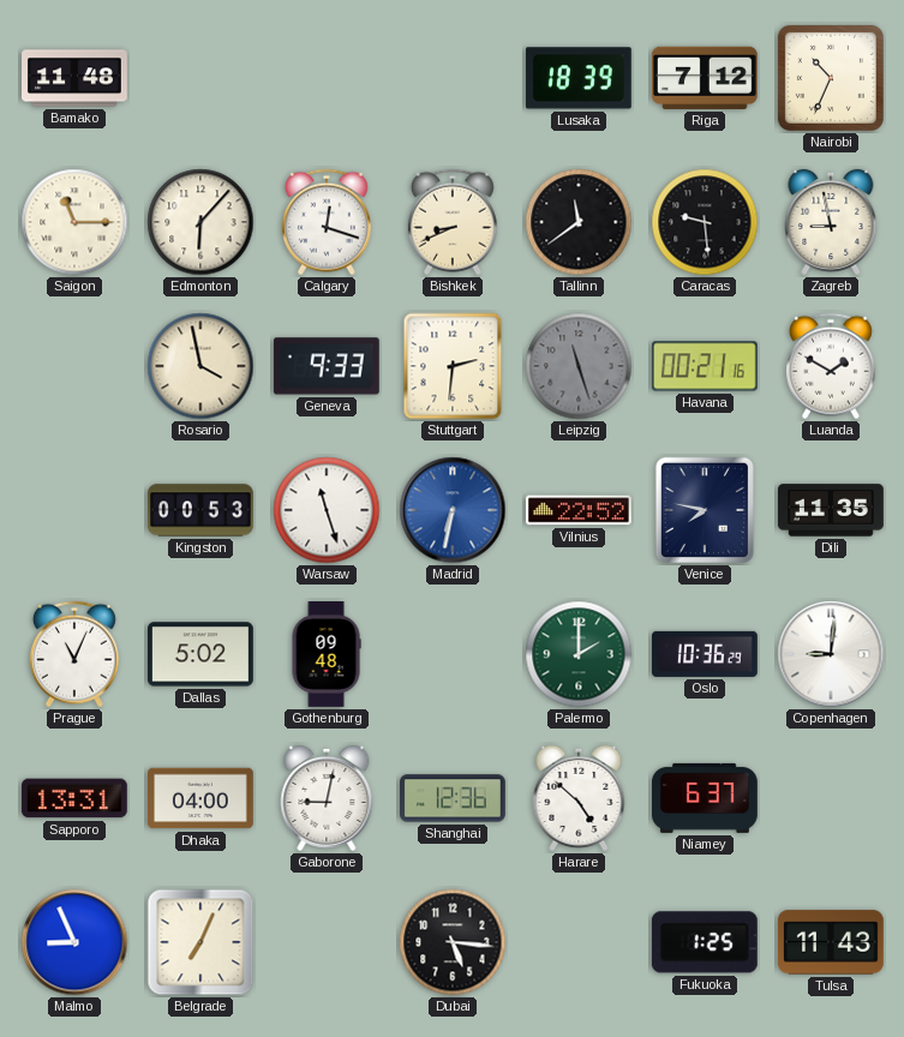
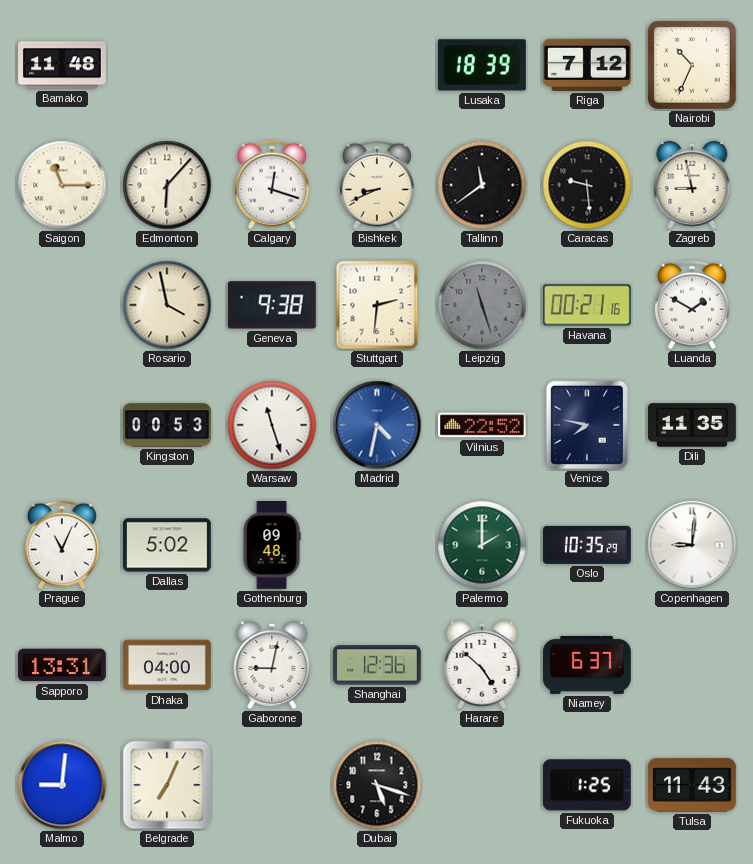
Geneva: 9:33 -> 9:38
Madrid: 6:32 -> 4:32
Oslo: 10:36 -> 10:35
Malmo: 8:56 -> 9:01
Dubai: 5:16 -> 5:18
